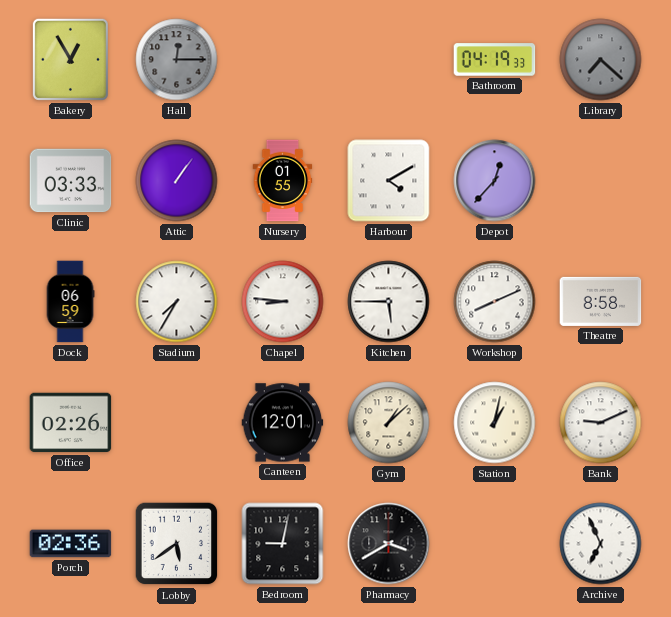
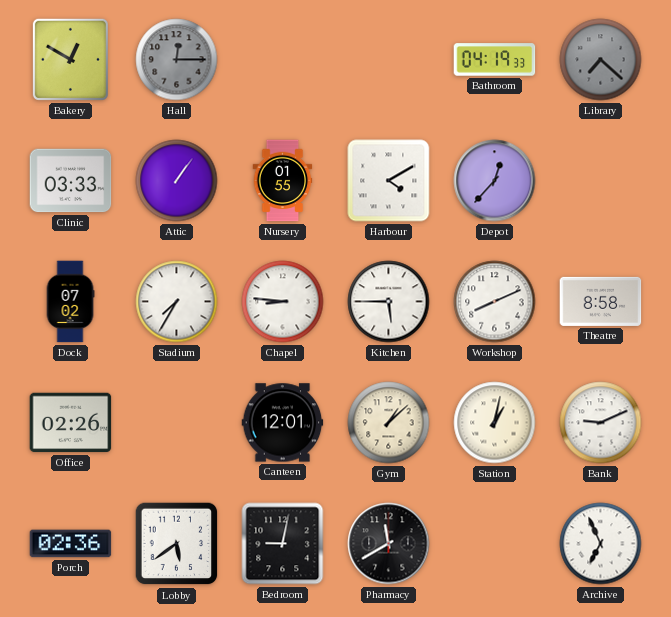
Bakery: 12:55 -> 12:50
Dock: 06:59 -> 07:02
Pharmacy: 3:40 -> 11:40
